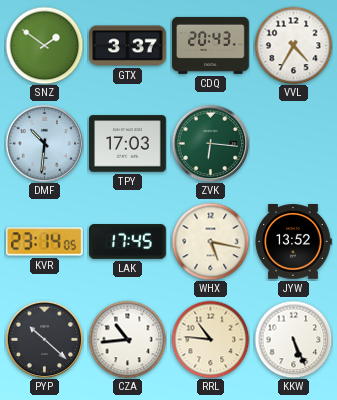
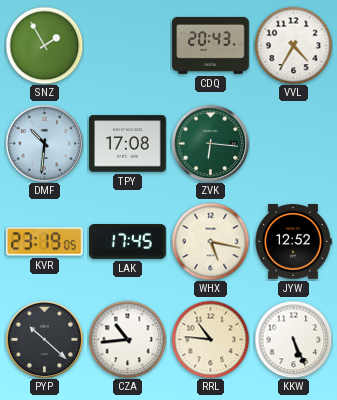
SNZ: 1:51 -> 1:55
GTX: 3:37 -> none
TPY: 17:03 -> 17:08
KVR: 23:14 -> 23:19
JYW: 13:52 -> 12:52
